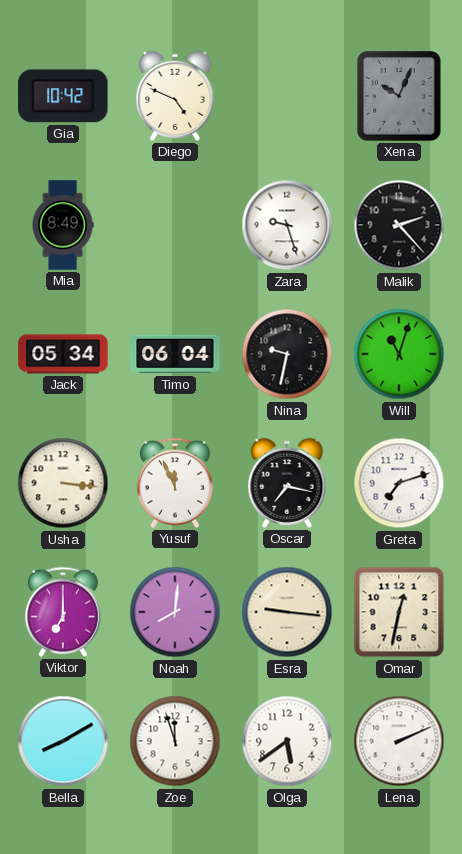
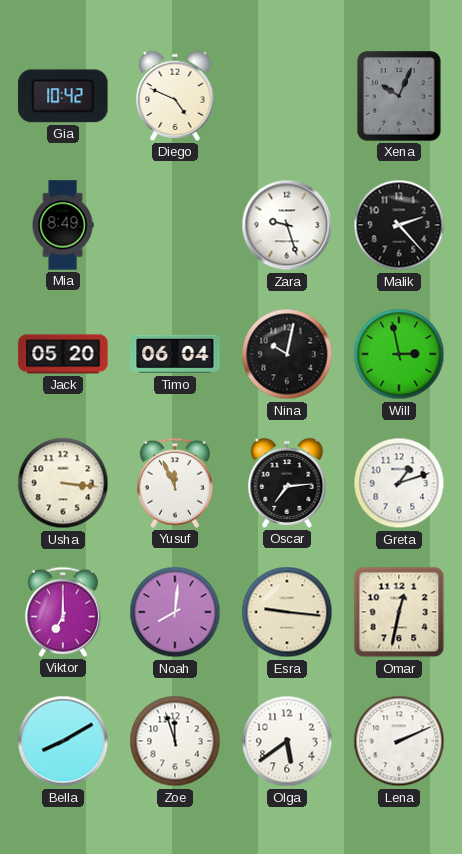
Jack: 05:34 -> 05:20
Nina: 9:32 -> 10:02
Will: 11:03 -> 2:58
Oscar: 7:17 -> 7:14
Greta: 7:12 -> 1:12
